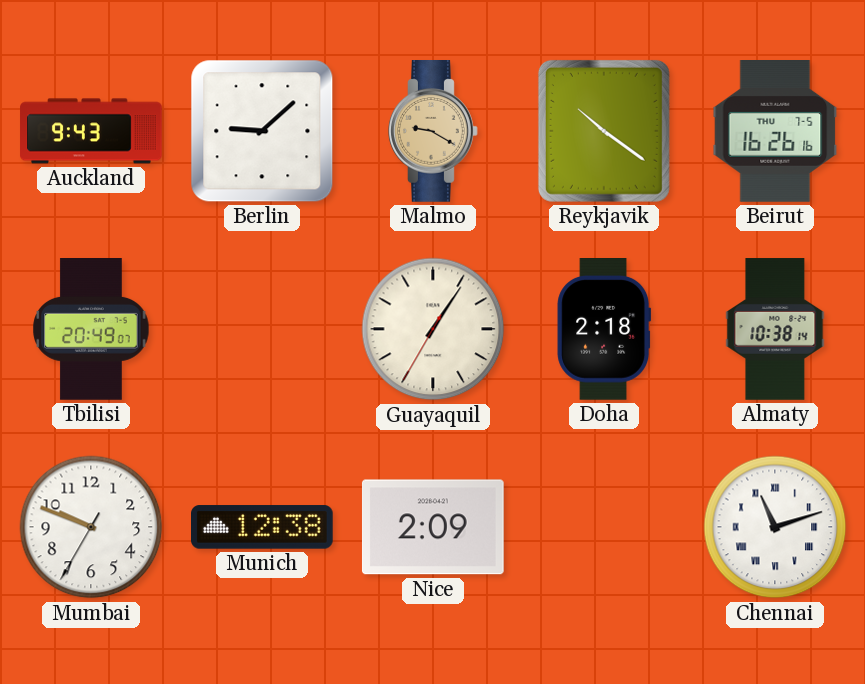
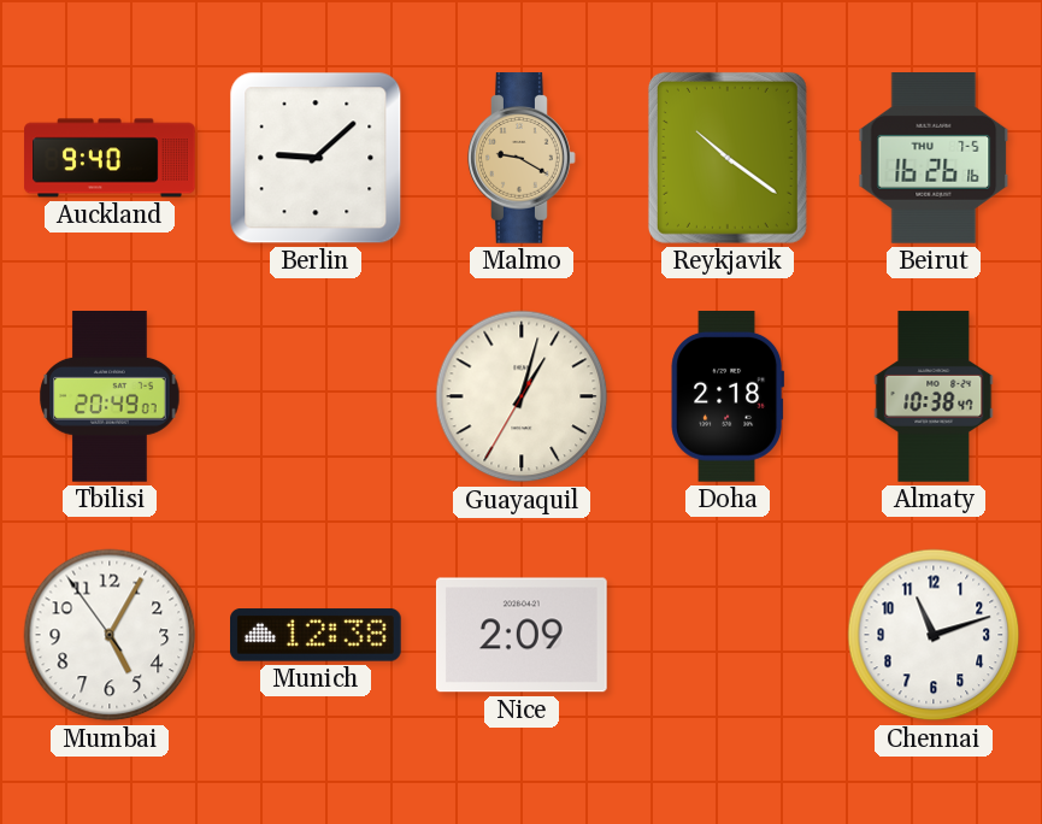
Auckland: 9:43 -> 9:40
Guayaquil: 1:05 -> 1:02
Almaty: 10:38:14 -> 10:38:47
Mumbai: 9:48 -> 5:04
Chennai numerals: Roman -> Arabic
